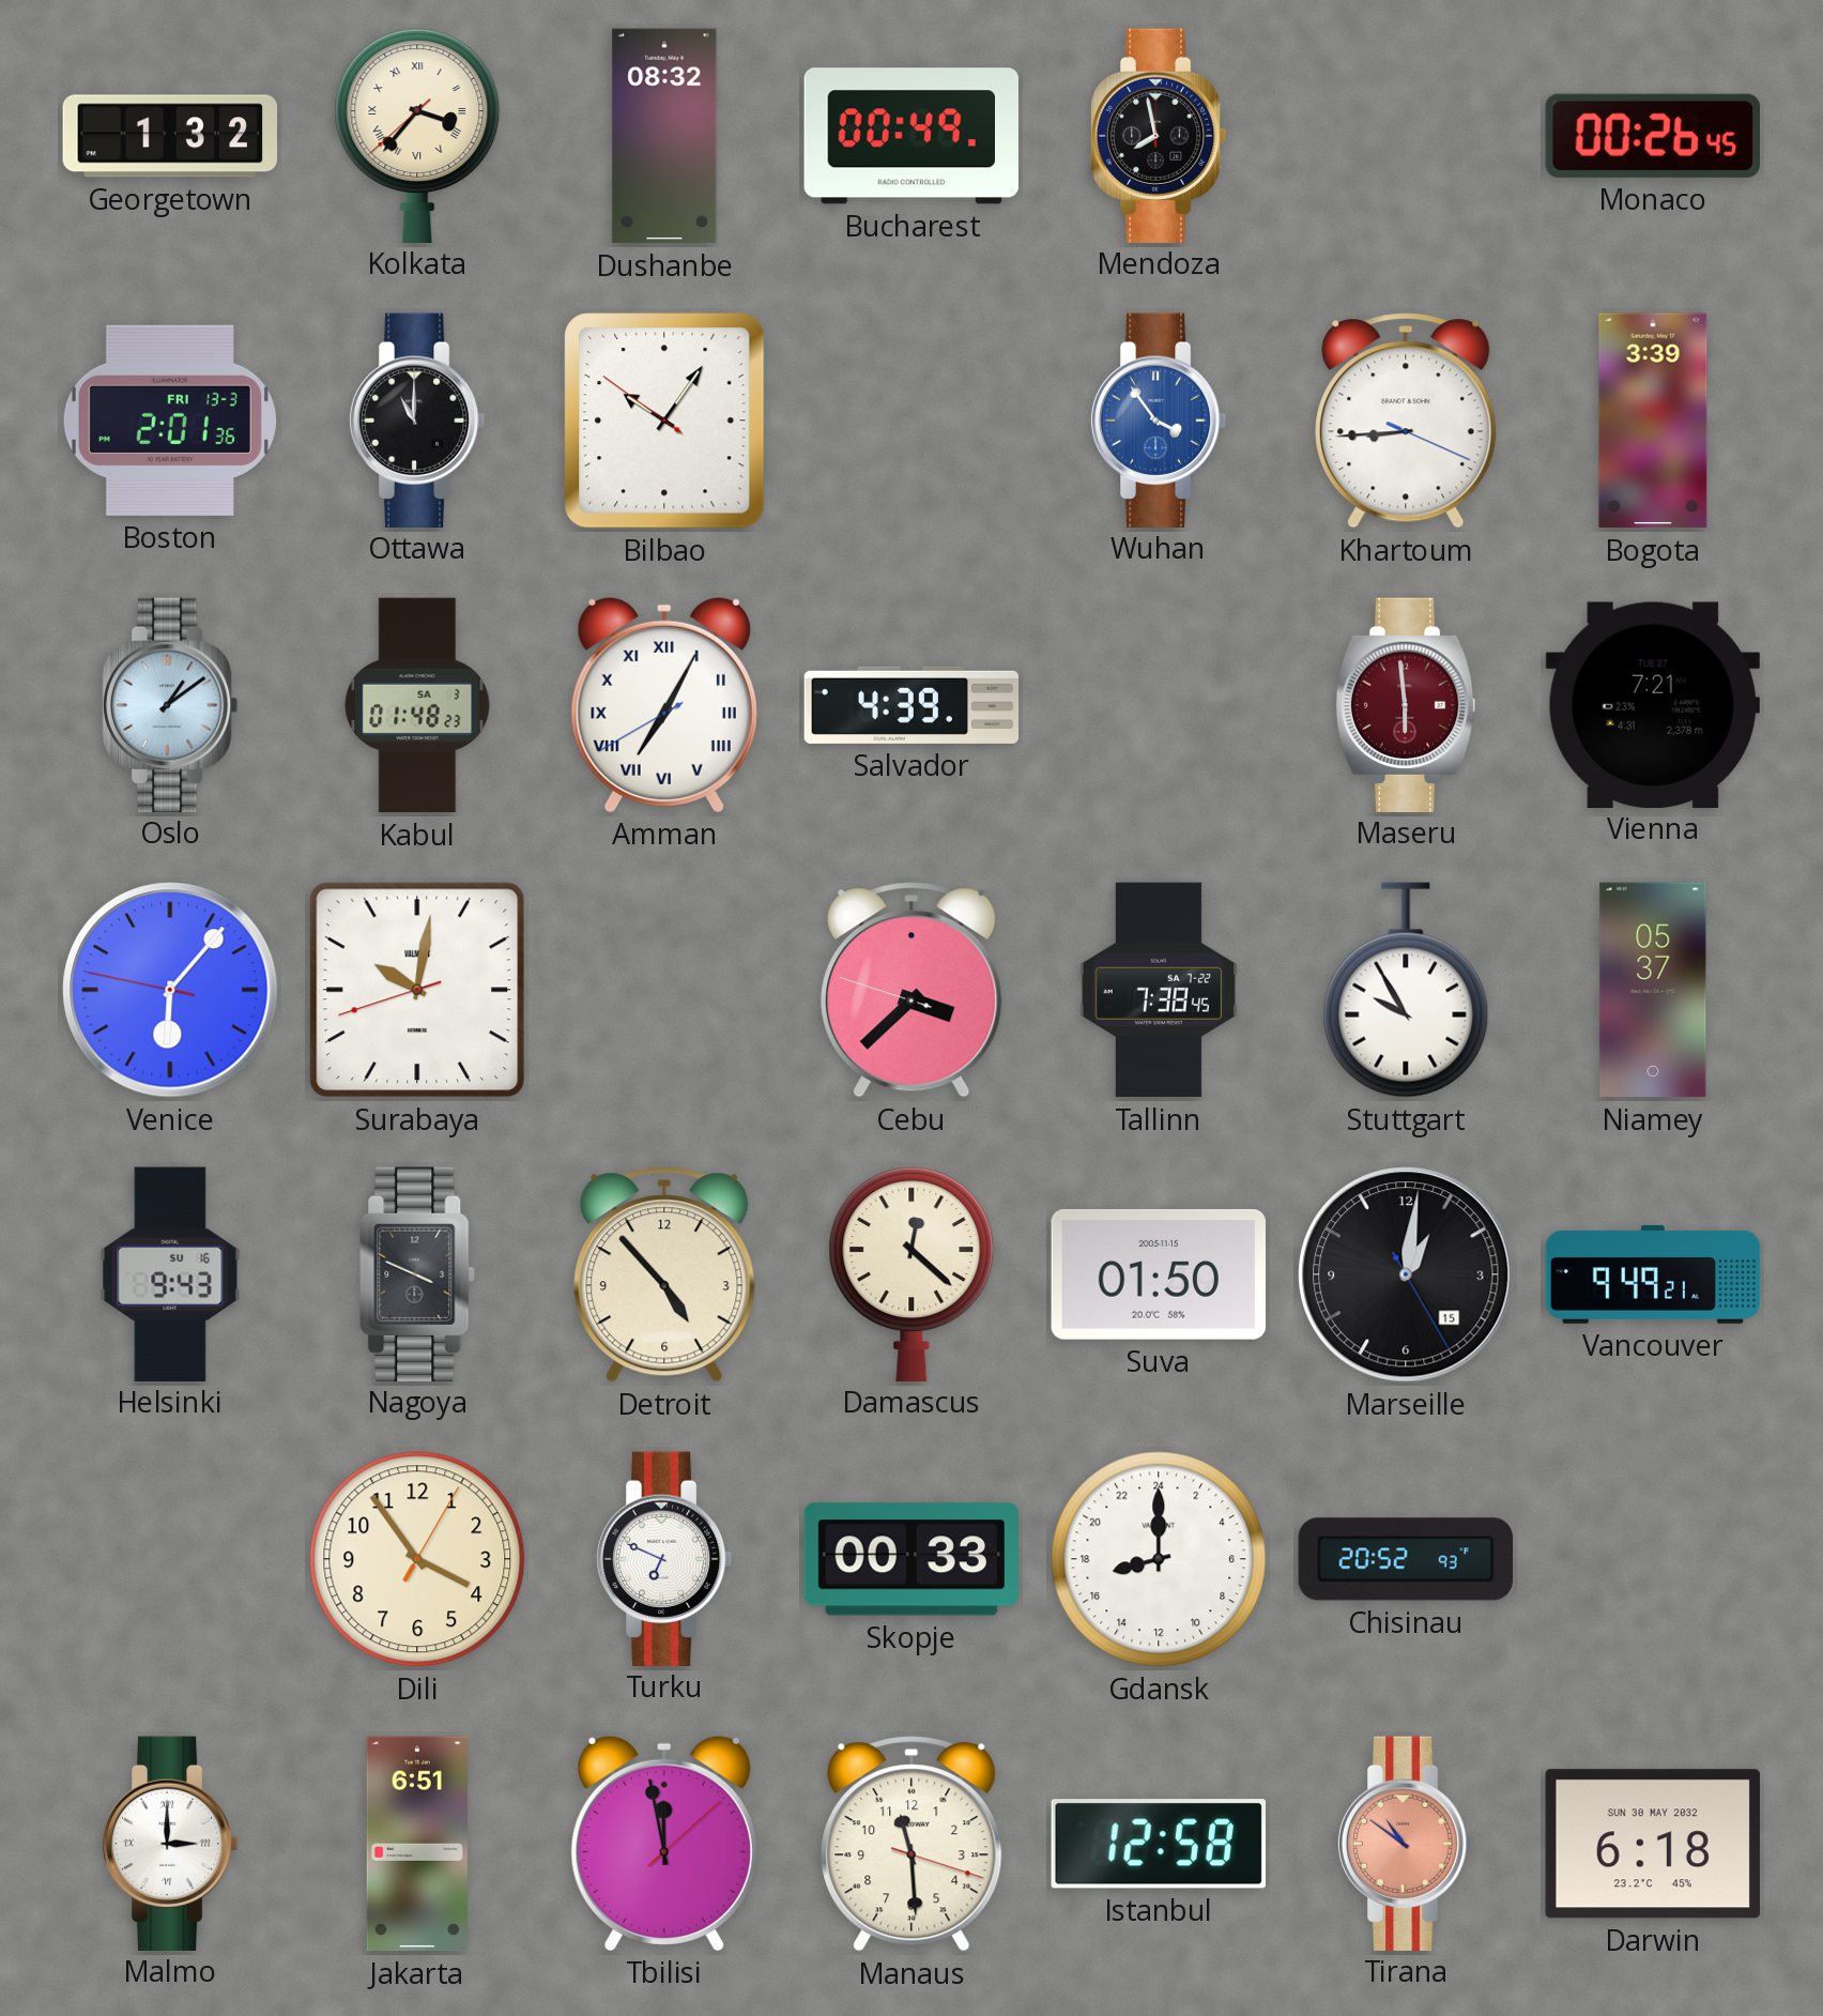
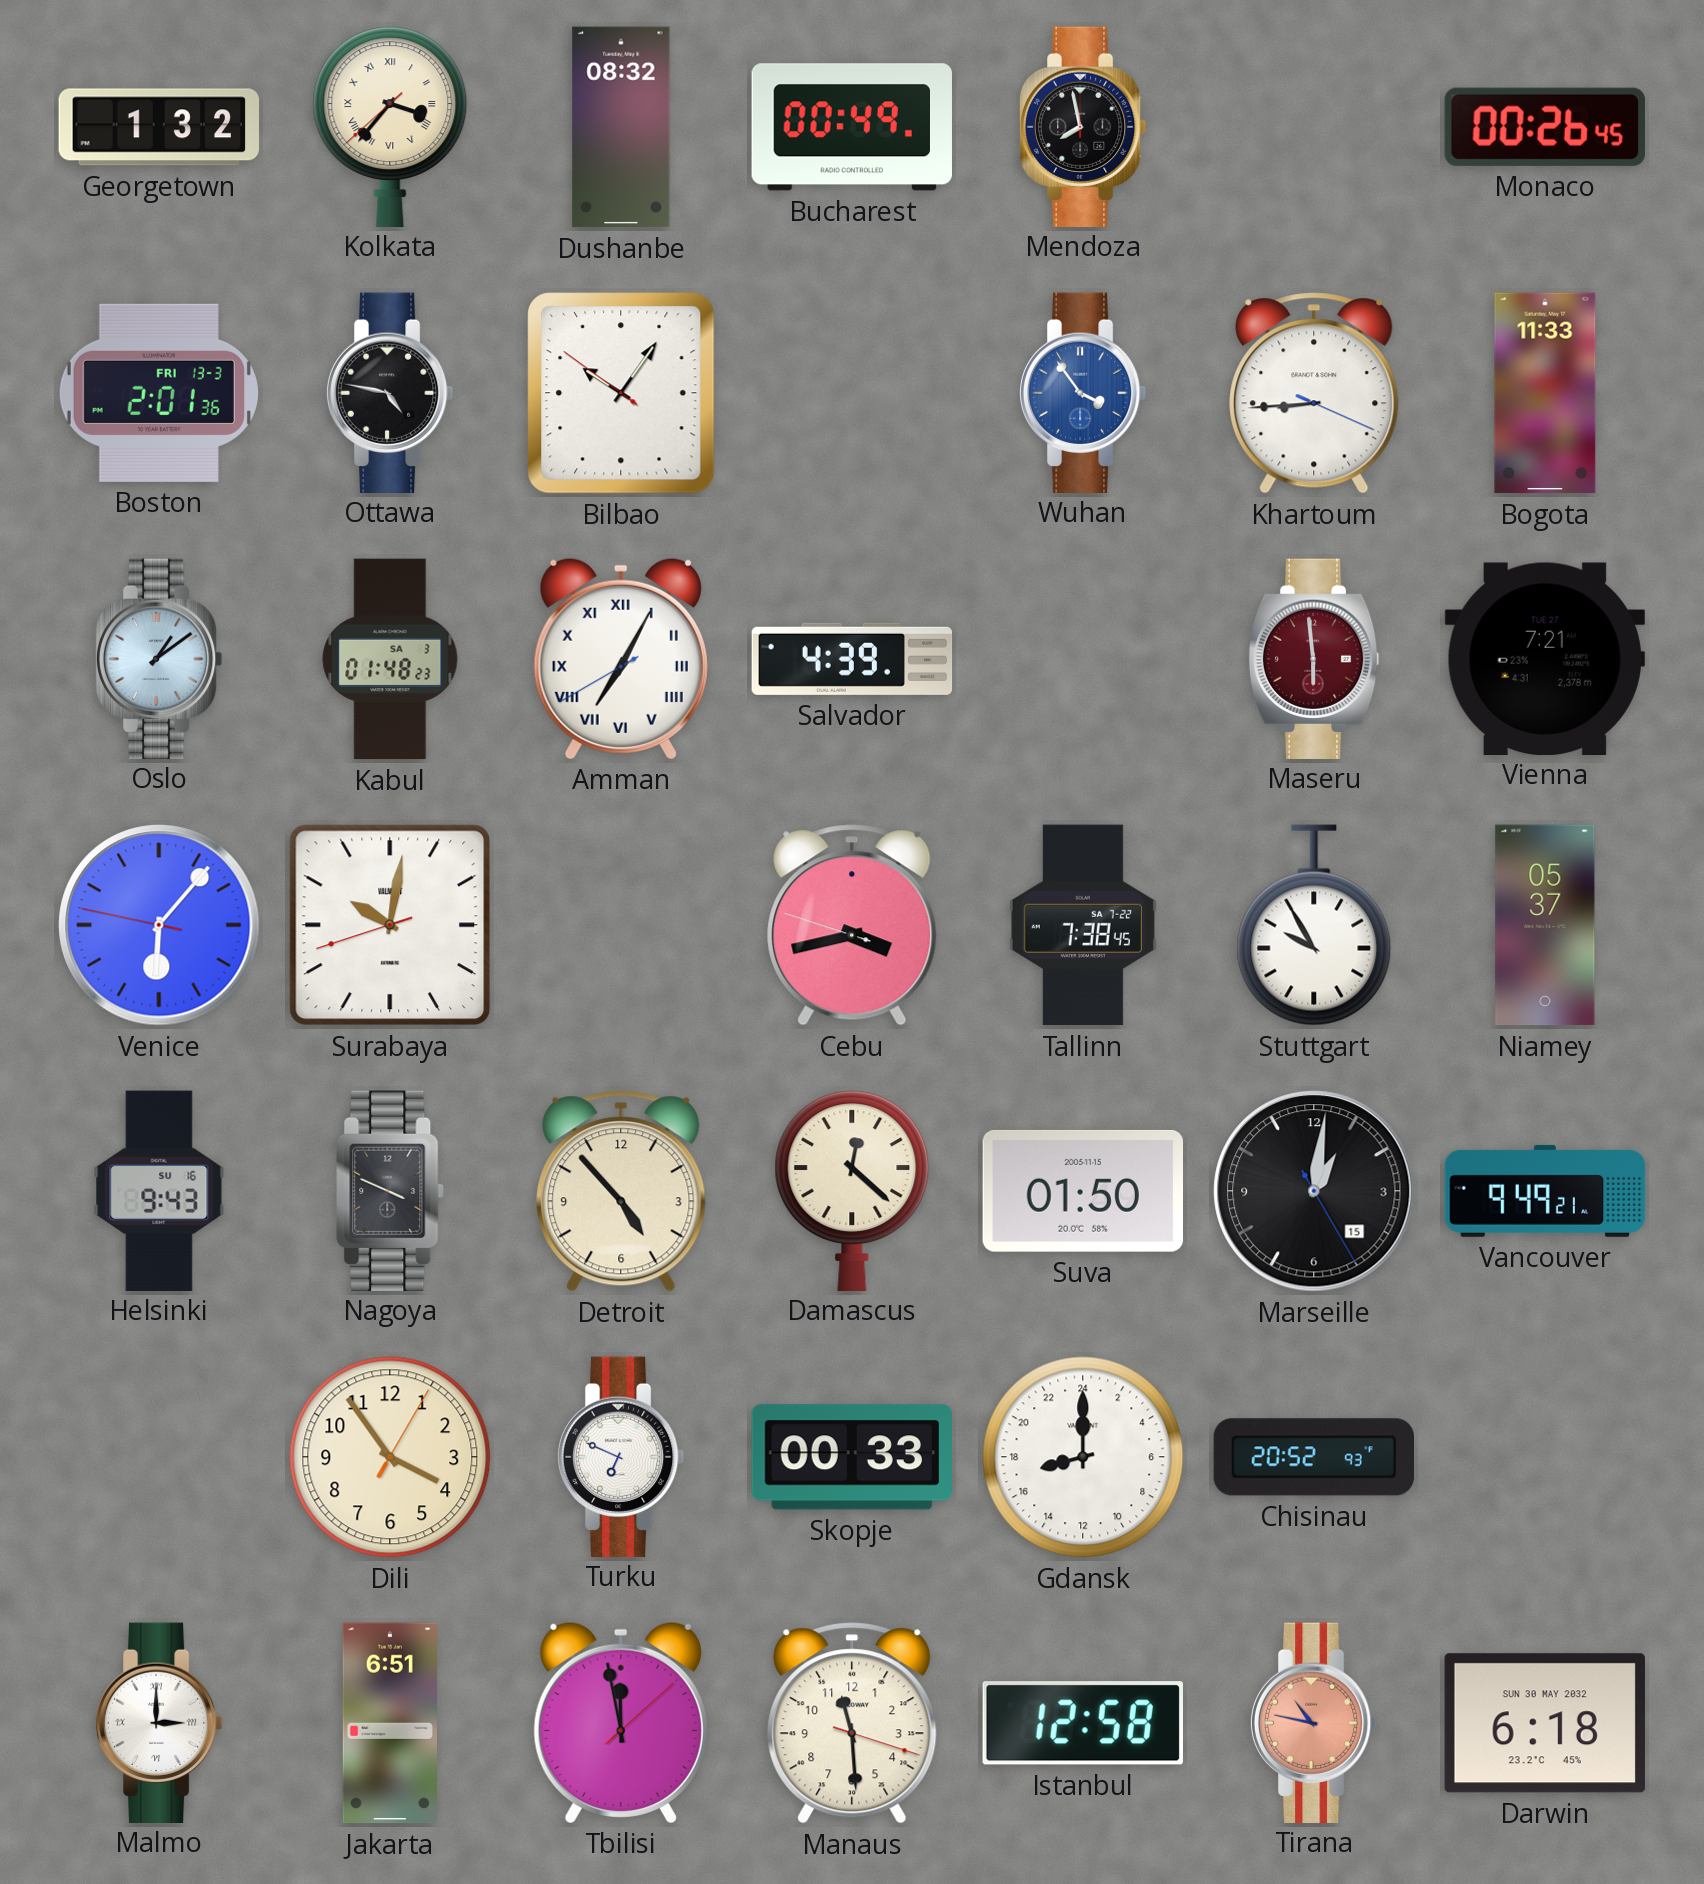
Ottawa: 11:00 -> 4:47
Bogota: 3:39 -> 11:33
Cebu: 3:37 -> 3:42
Tirana: 10:51 -> 10:47
